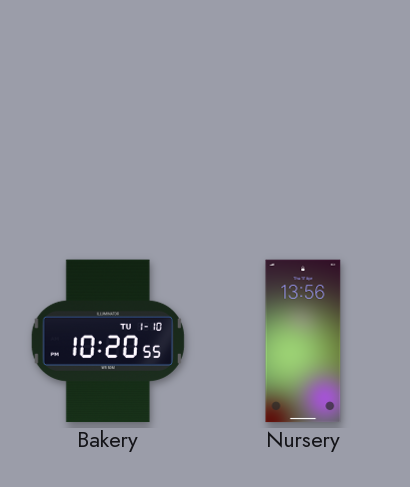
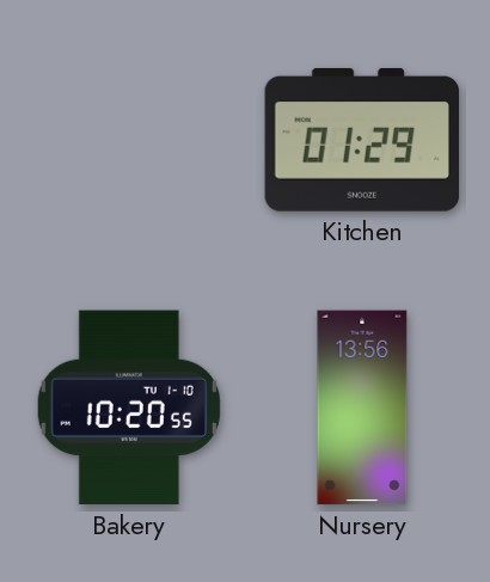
Kitchen: none -> 01:29
